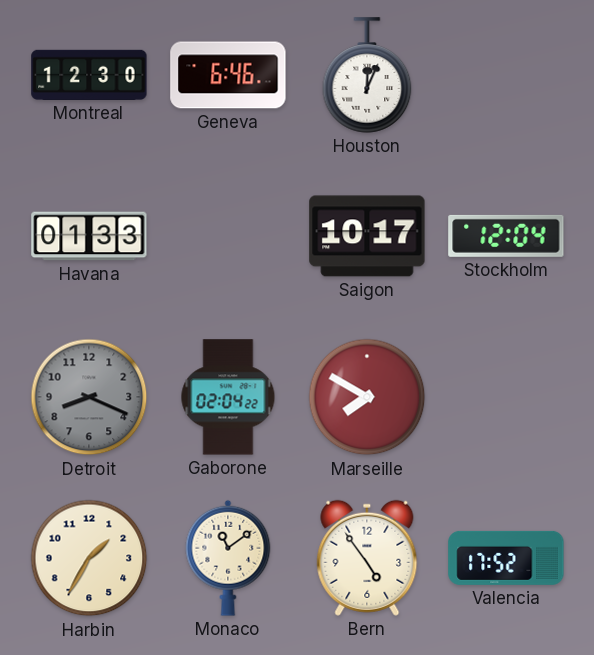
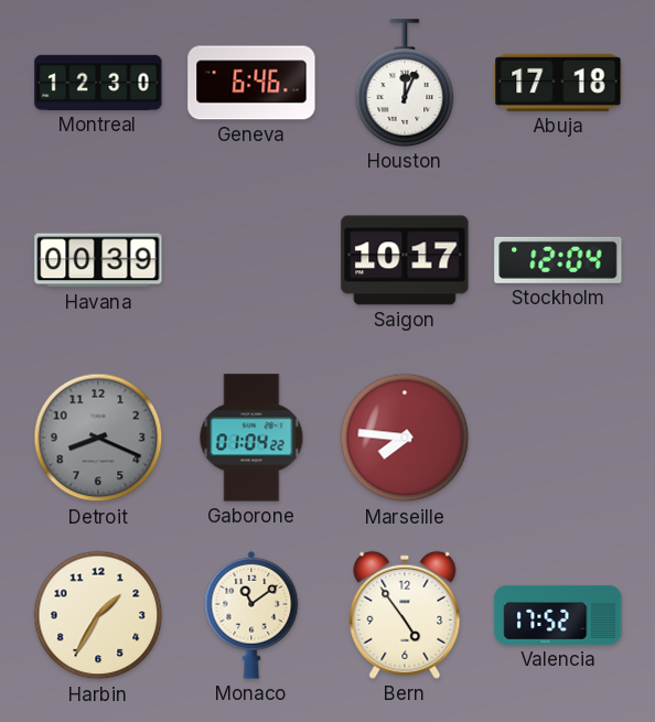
Abuja: none -> 17:18
Havana: 01:33 -> 00:39
Gaborone: 02:04 -> 01:04
Marseille: 7:50 -> 7:46
